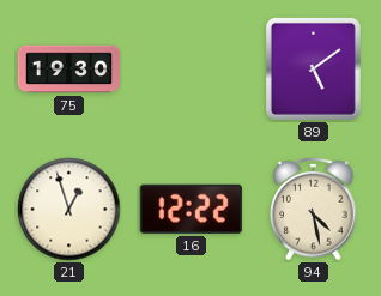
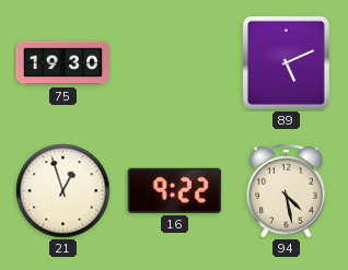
89: 5:09 -> 5:11
16: 12:22 -> 9:22
